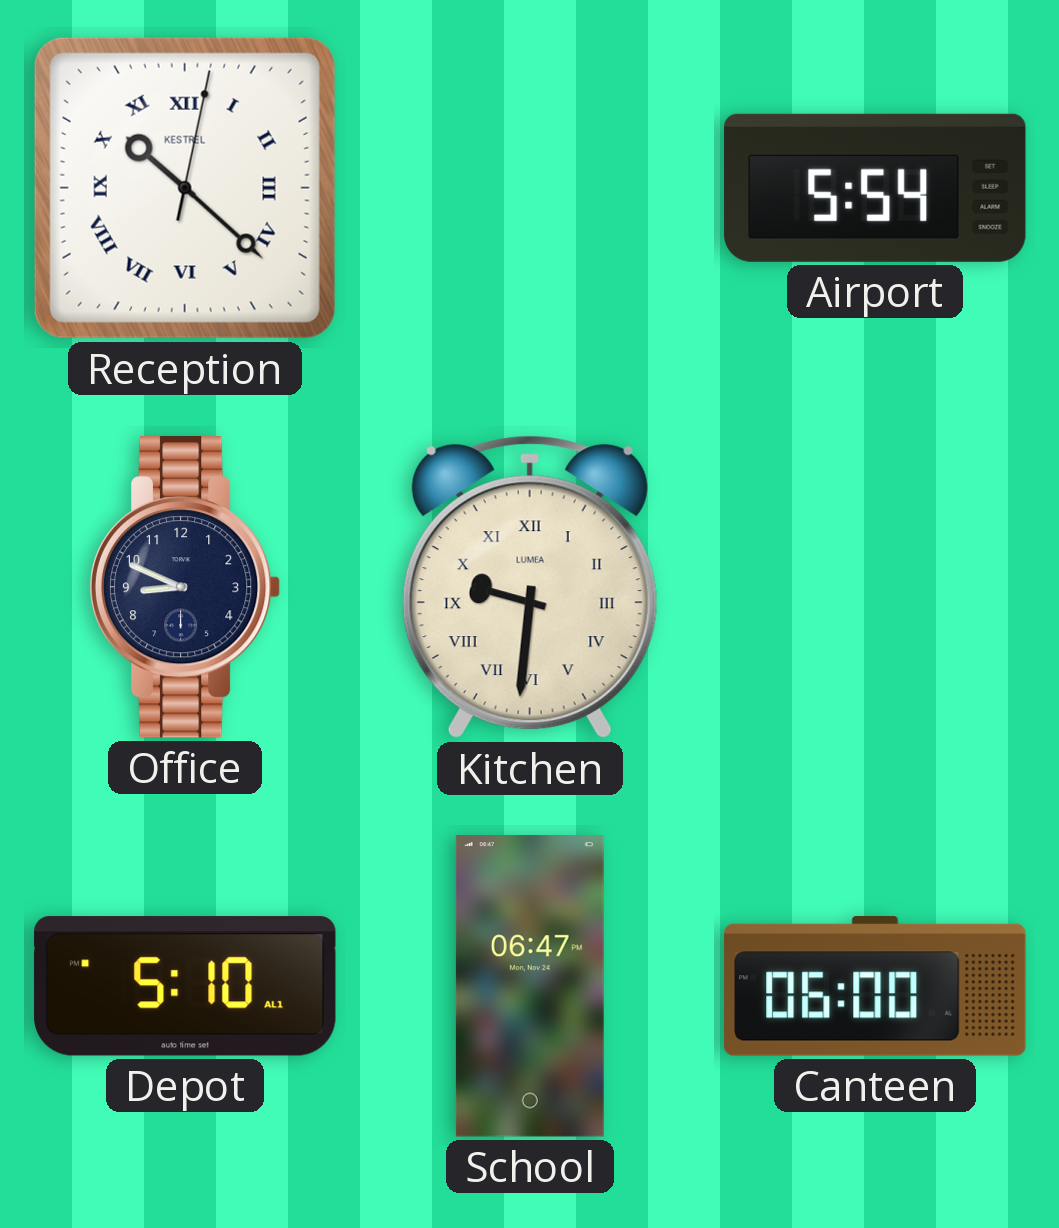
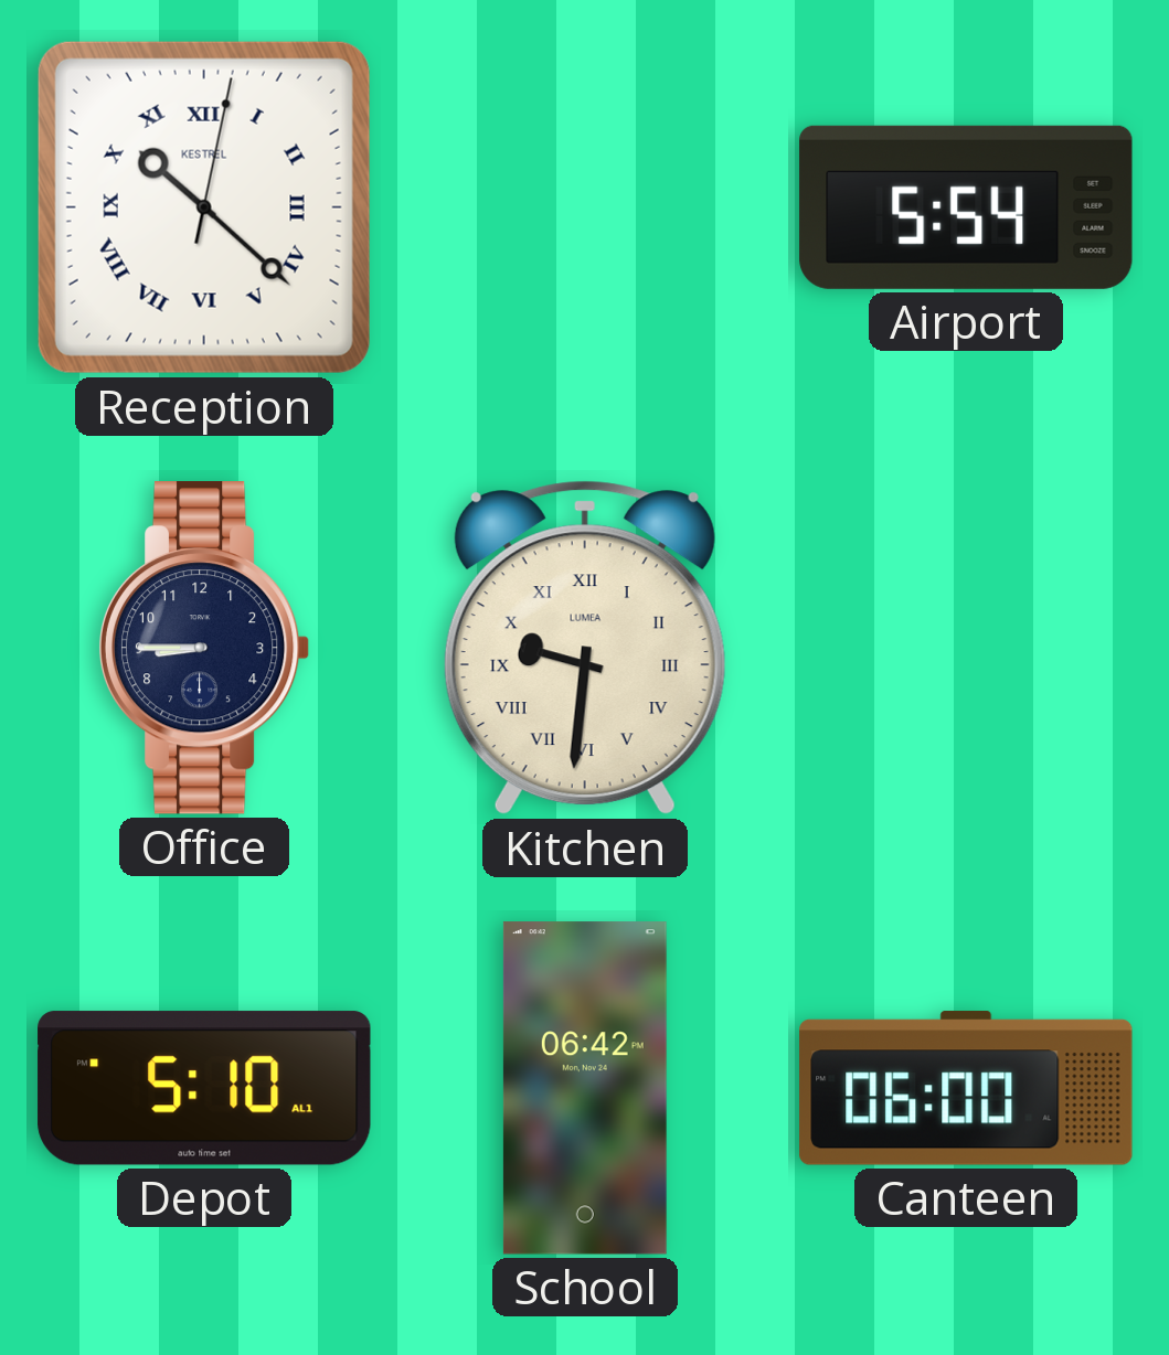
Office: 8:49 -> 8:45
School: 06:47 -> 06:42
